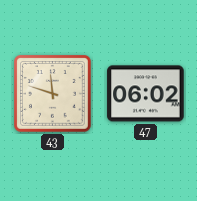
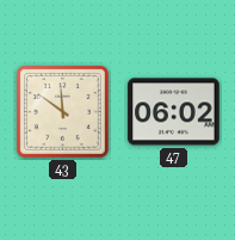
43: 11:48 -> 11:51
